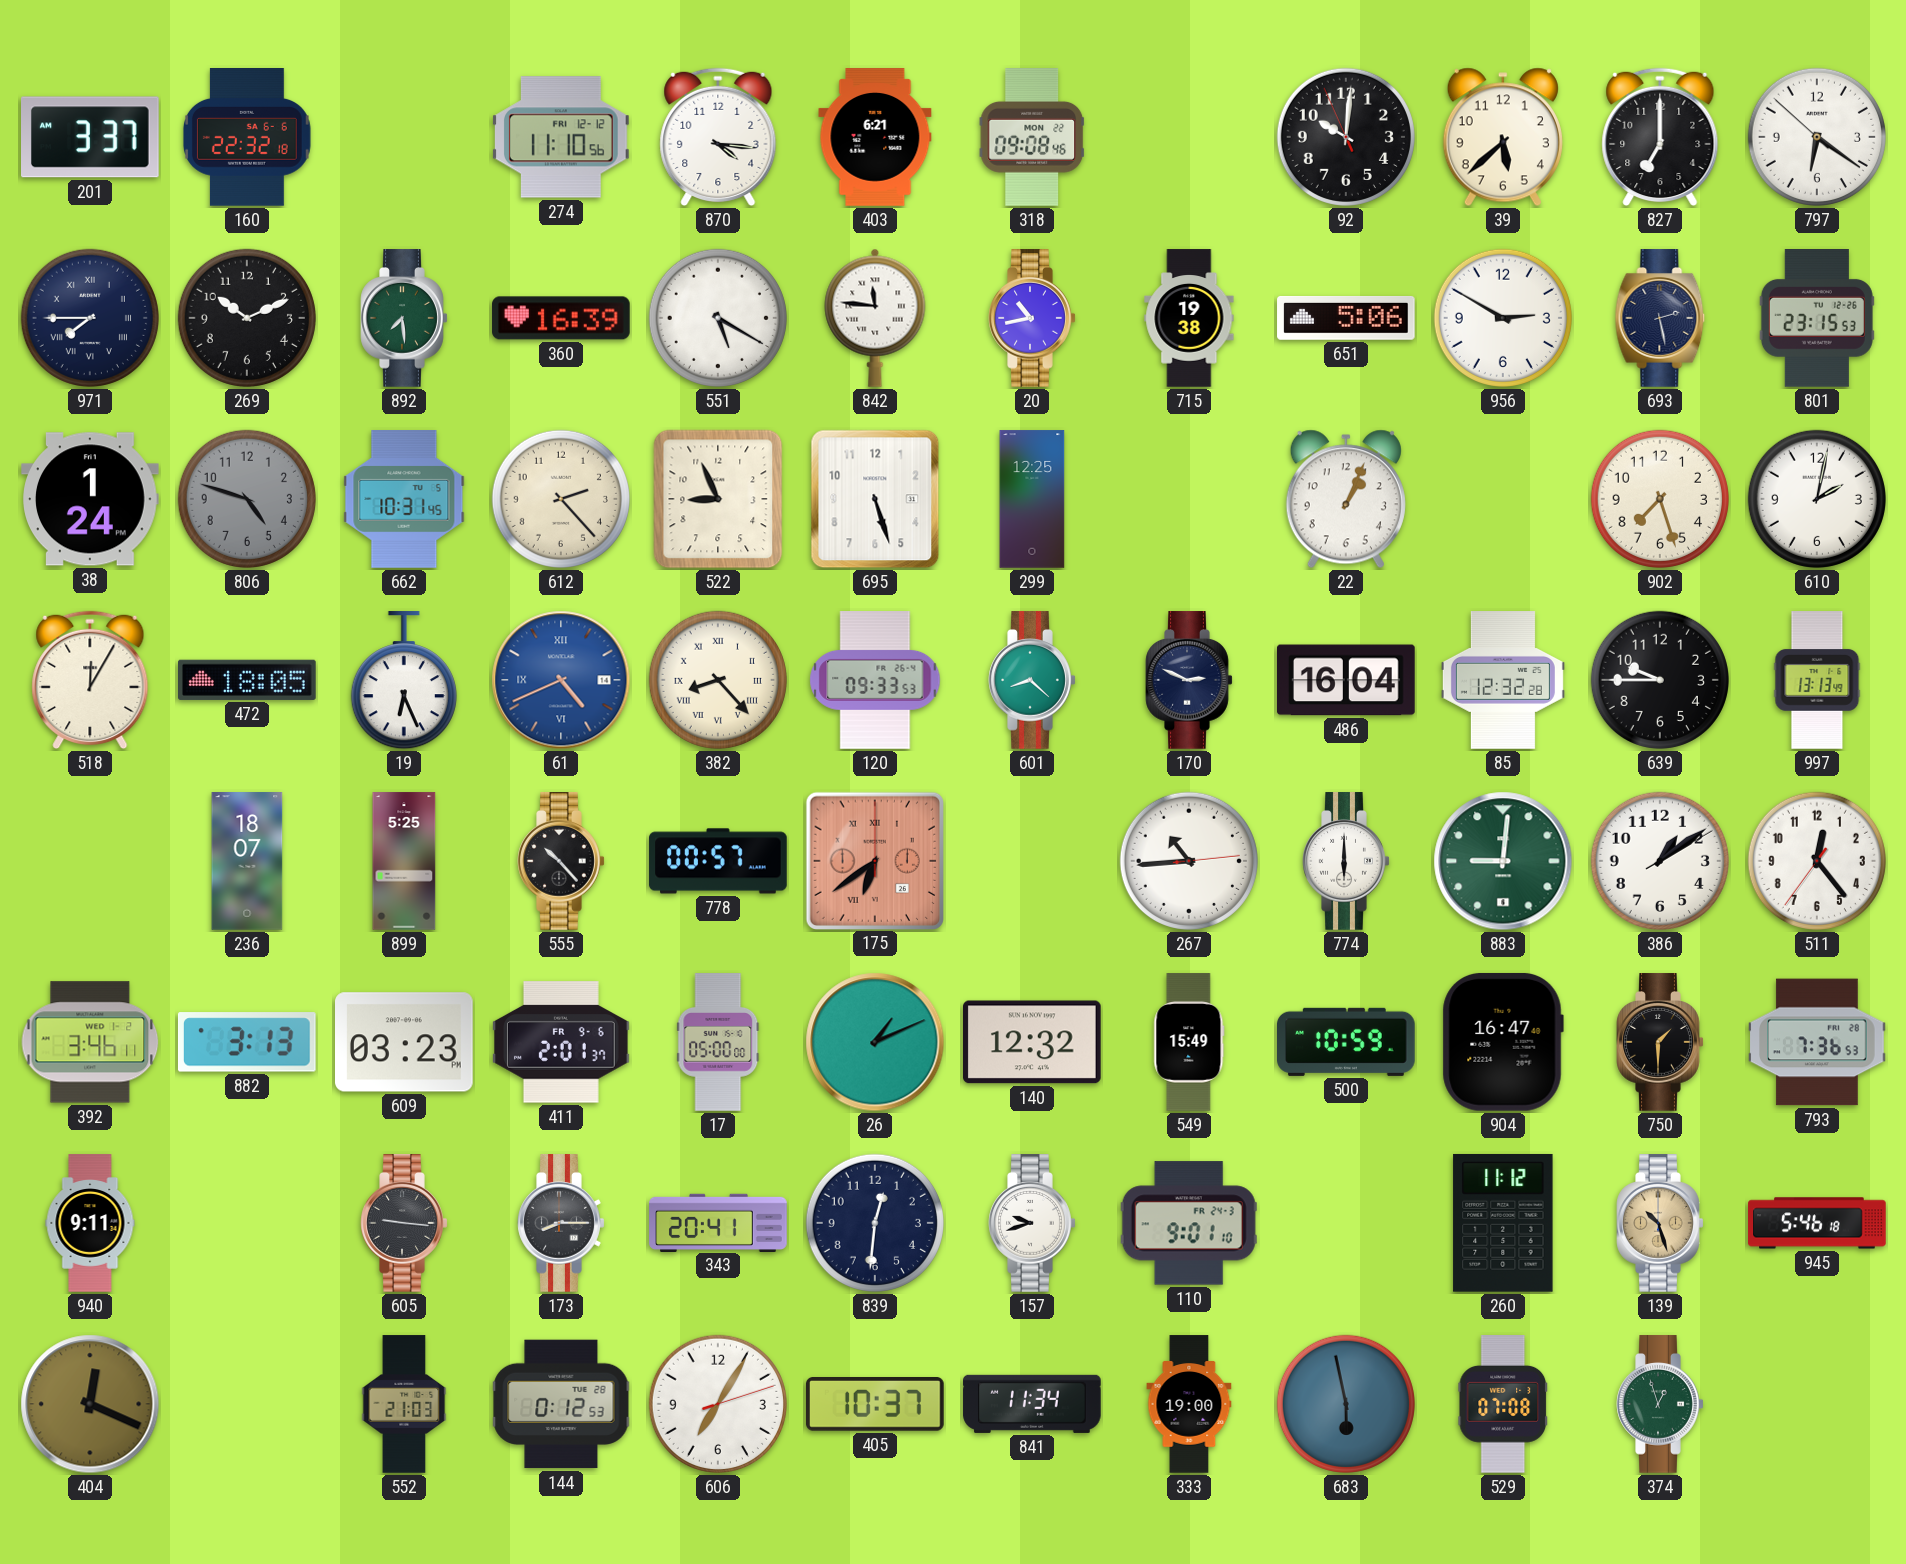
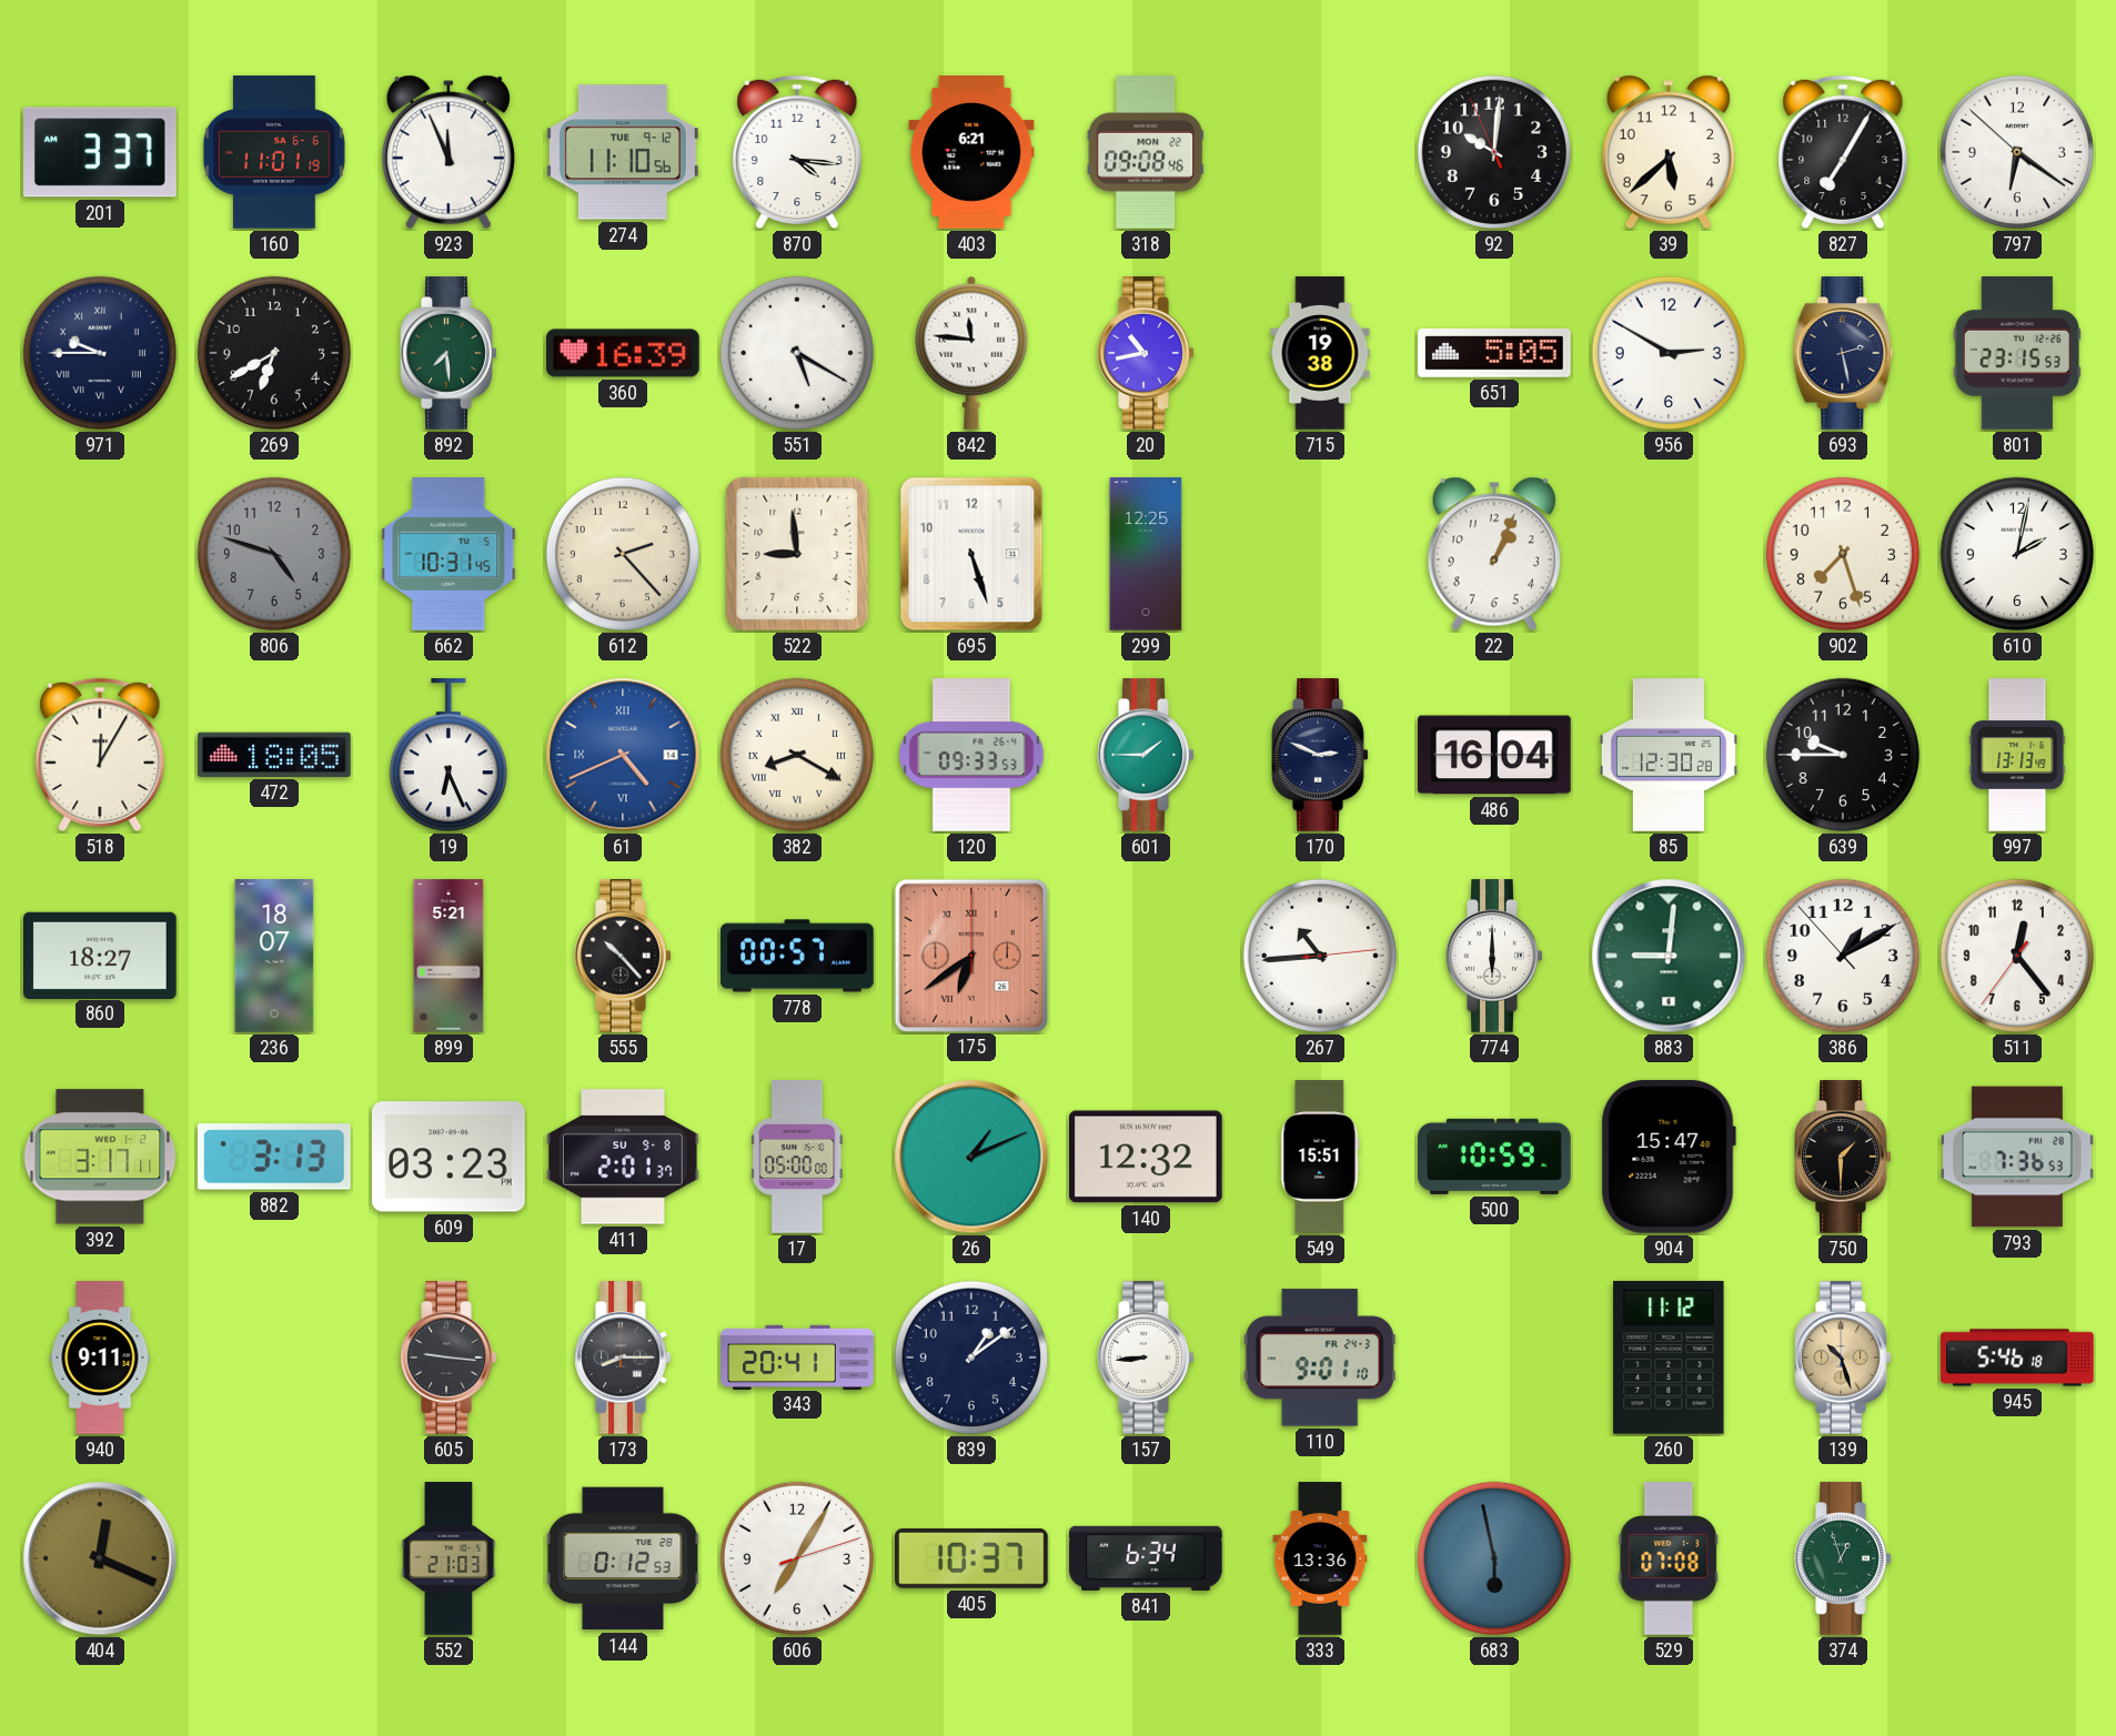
160: 22:32 -> 11:01
923: none -> 11:56
274 date: FRI 12-12 -> TUE 9-12
827: 7:00 -> 7:05
971: 7:45 -> 9:45
269: 10:11 -> 6:40
651: 5:06 -> 5:05
38: 1:24 -> none
522: 8:56 -> 8:59
382: 8:23 -> 8:20
601: 8:22 -> 1:45
85: 12:32 -> 12:30
860: none -> 18:27
899: 5:25 -> 5:21
386: 1:09:10 -> 1:09:53
392: 3:46 -> 3:17
411 date: FR 9-6 -> SU 9-8
549: 15:49 -> 15:51
904: 16:47 -> 15:47
839: 12:31 -> 1:09
157: 9:42 -> 8:44
841: 11:34 -> 6:34
333: 19:00 -> 13:36
